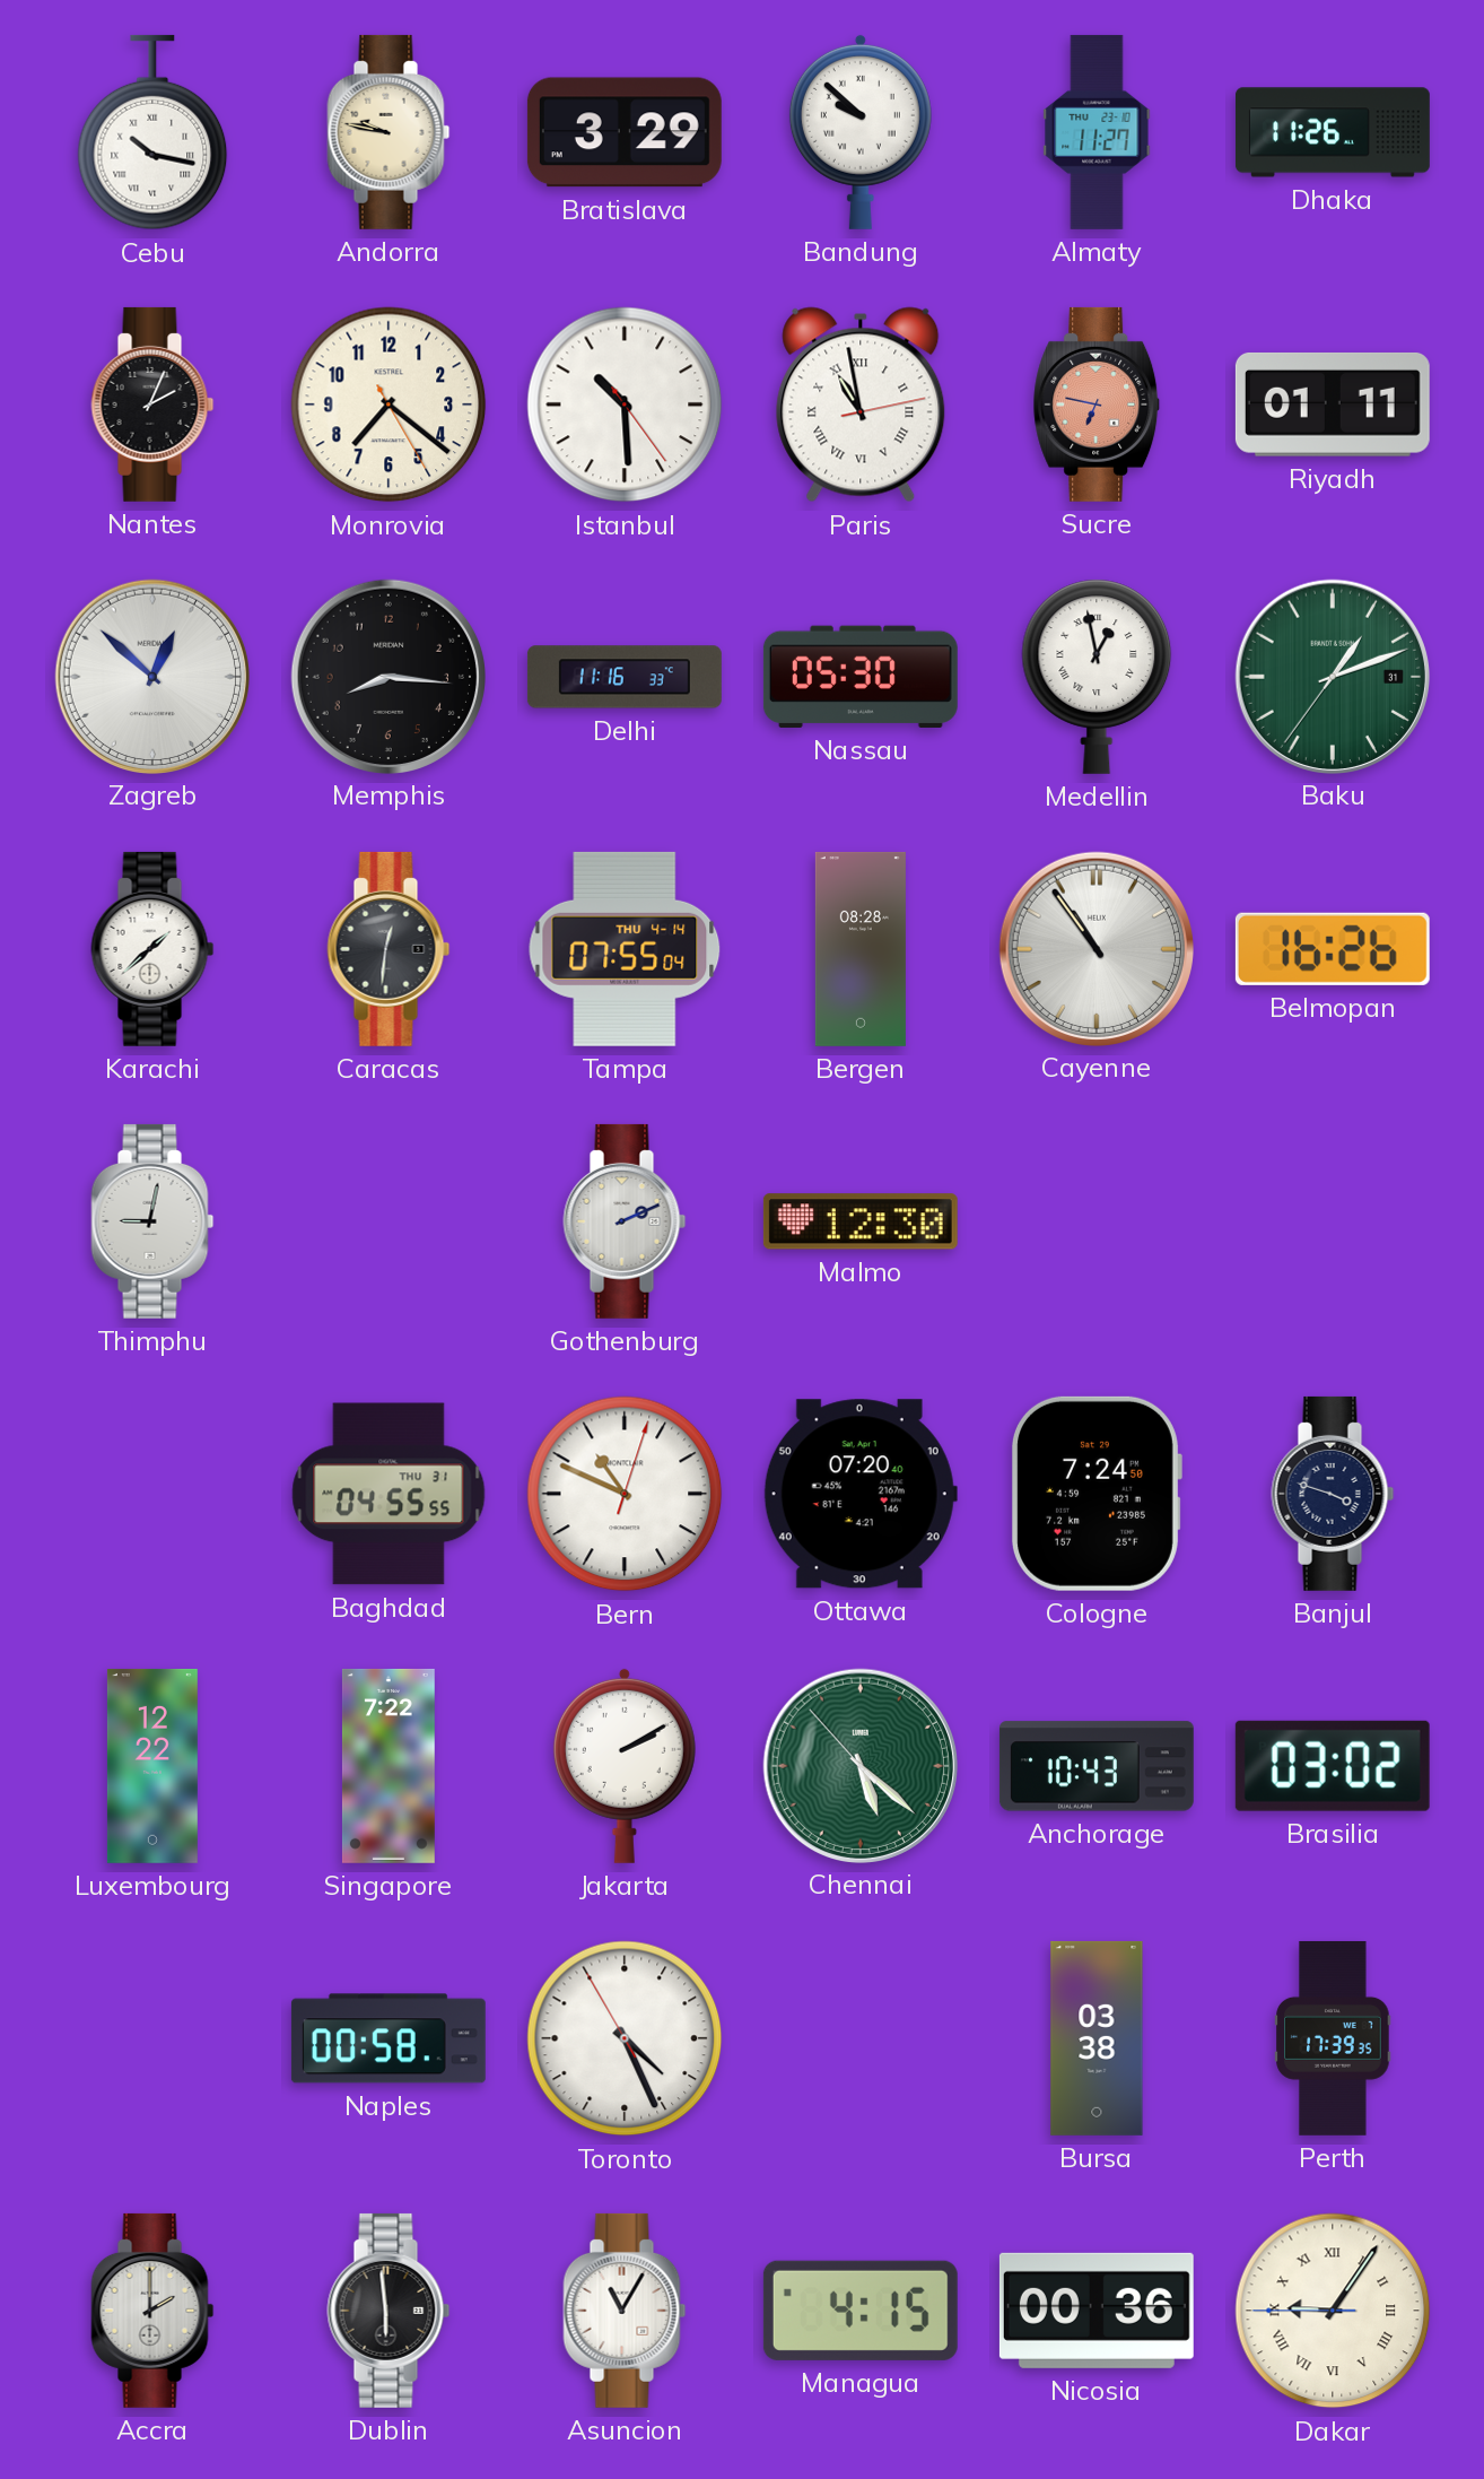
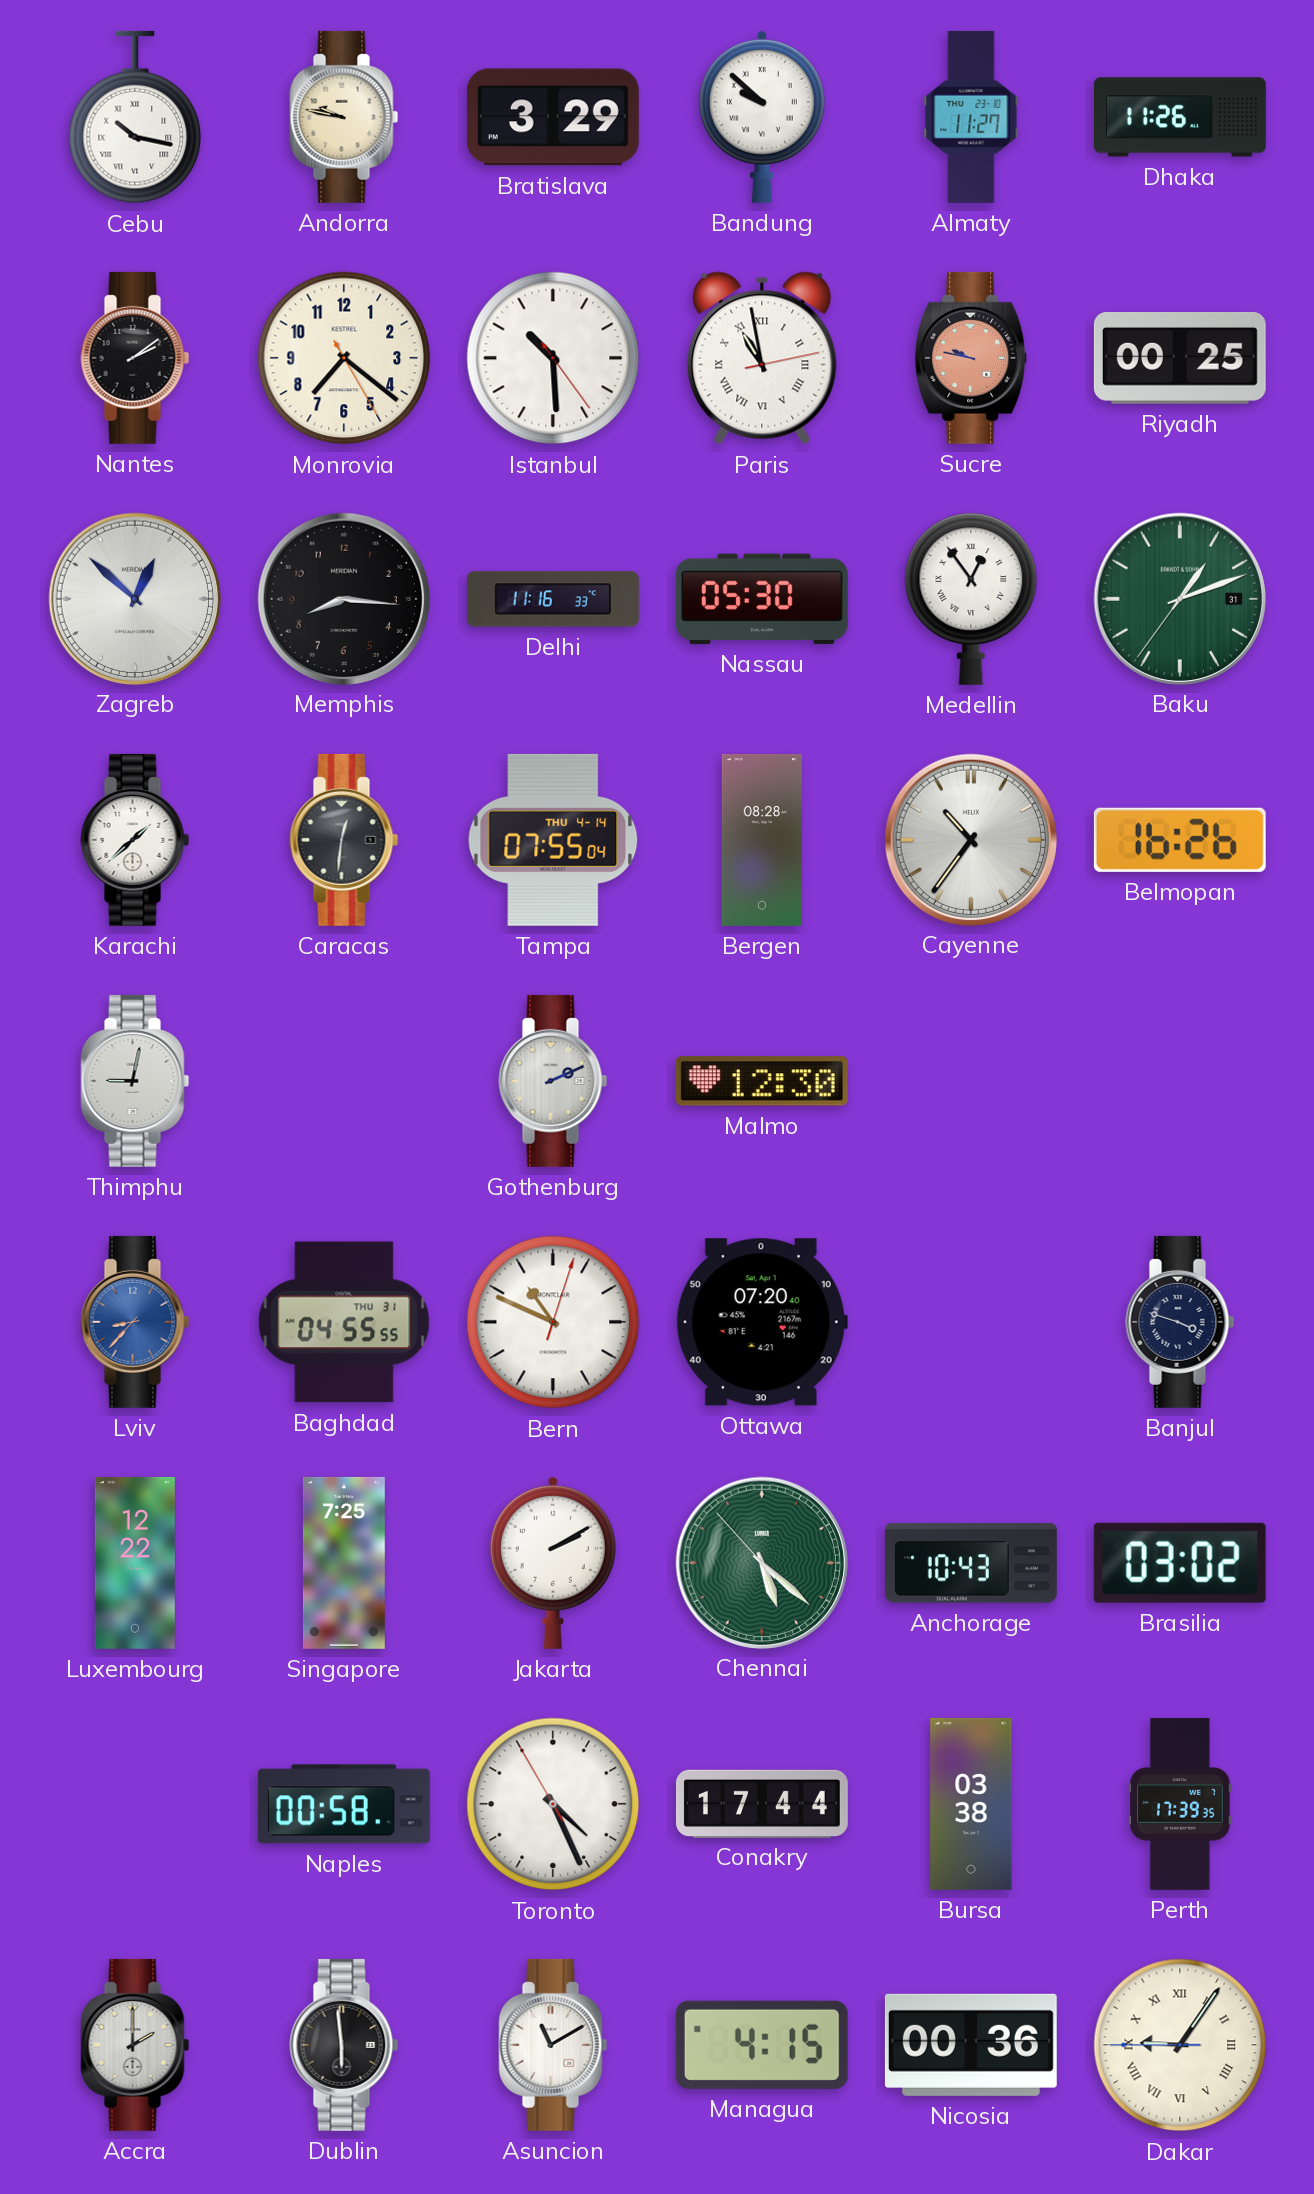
Nantes: 2:04 -> 2:09
Sucre: 6:47 -> 9:47
Riyadh: 01:11 -> 00:25
Medellin: 12:58 -> 12:54
Cayenne: 10:54 -> 10:36
Lviv: none -> 8:37
Cologne: 7:24 -> none
Singapore: 7:22 -> 7:25
Conakry: none -> 17:44
Asuncion: 11:05 -> 11:10
